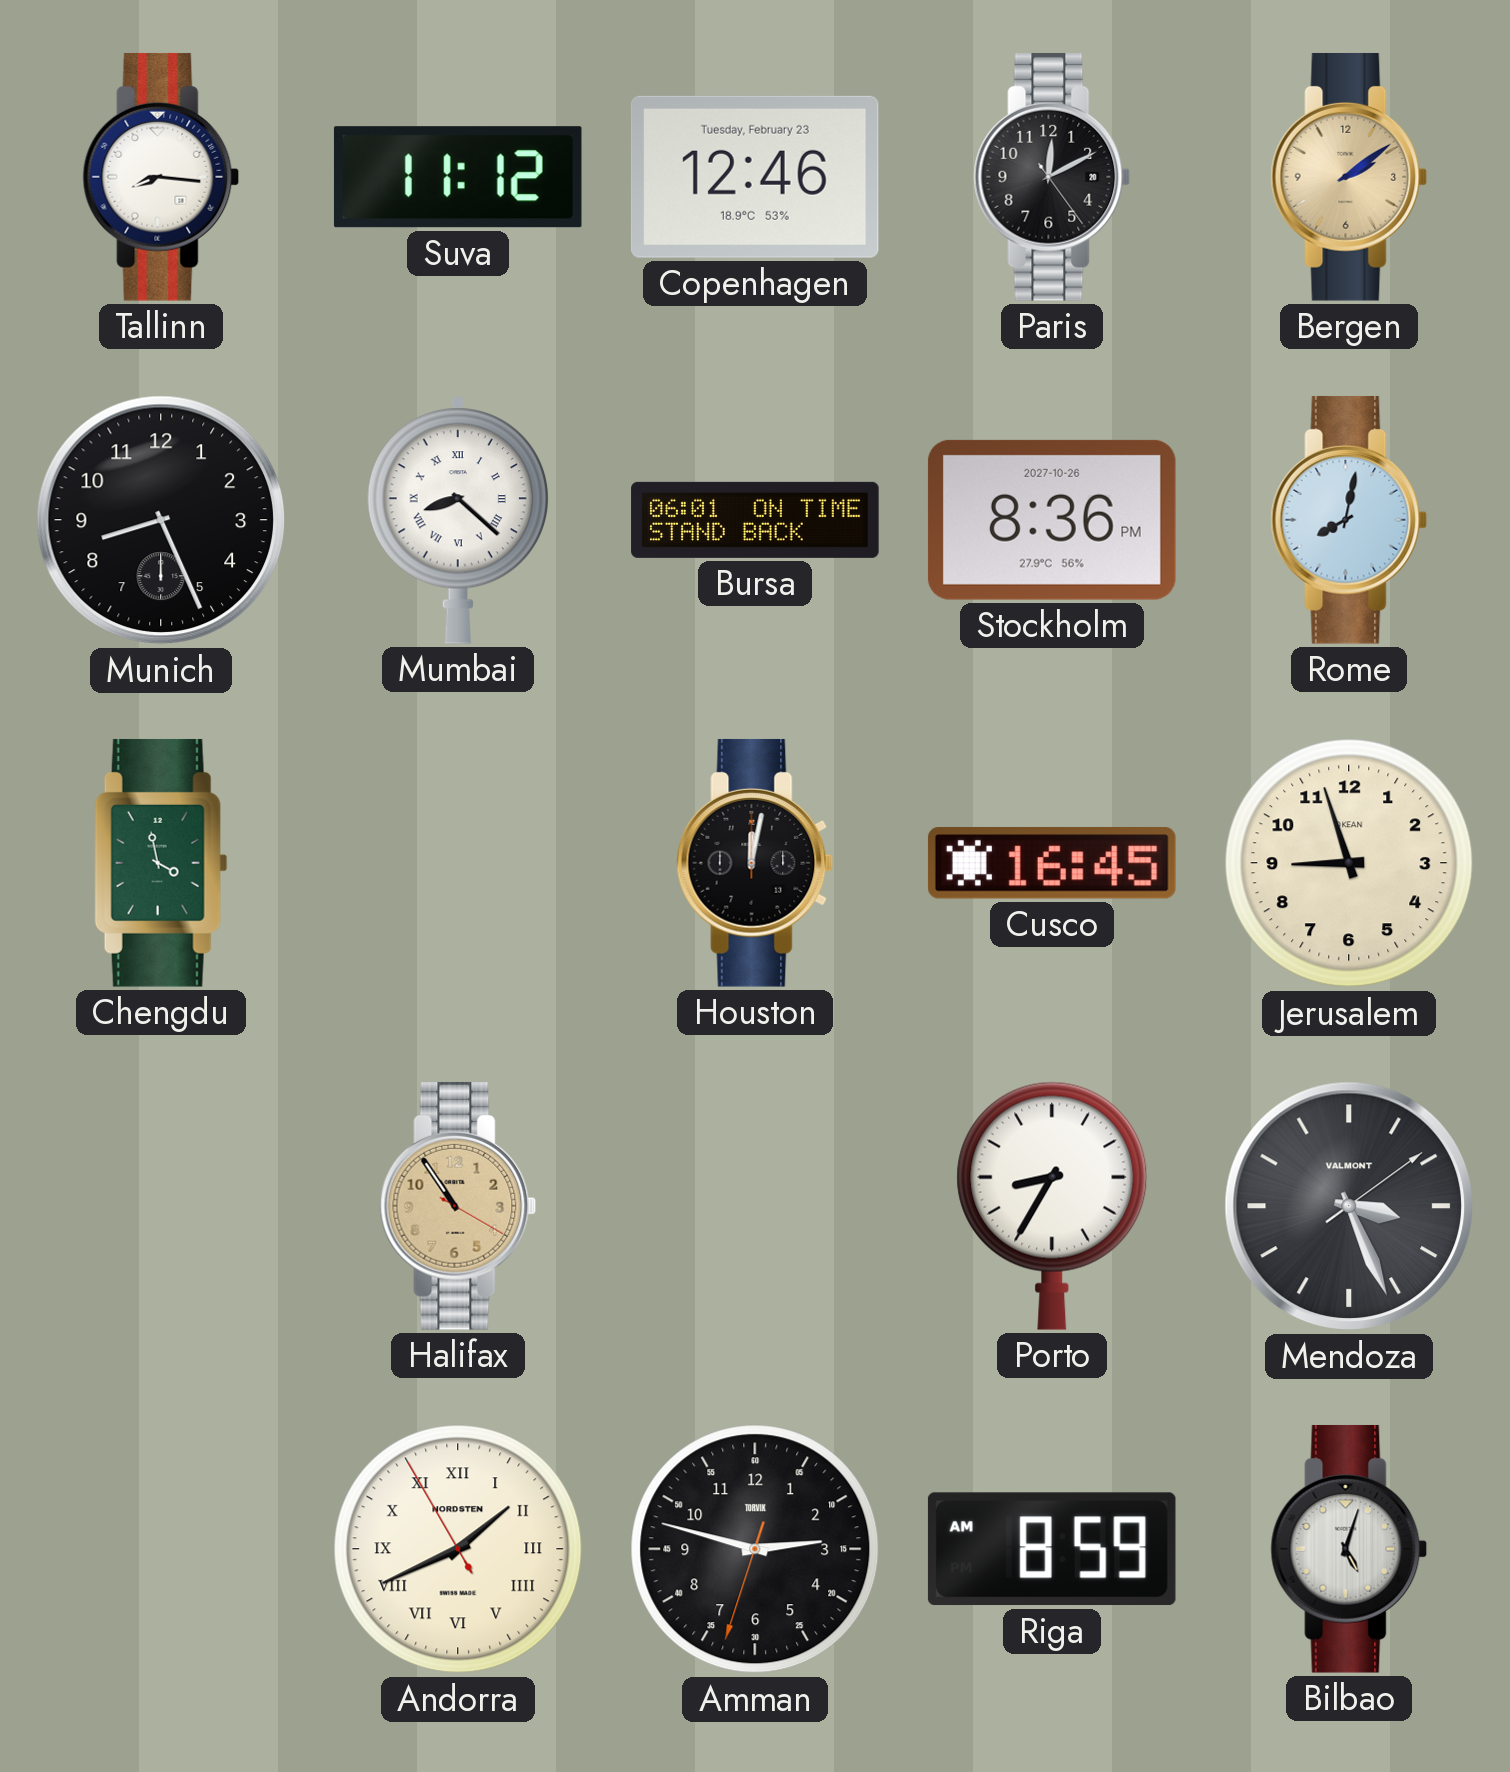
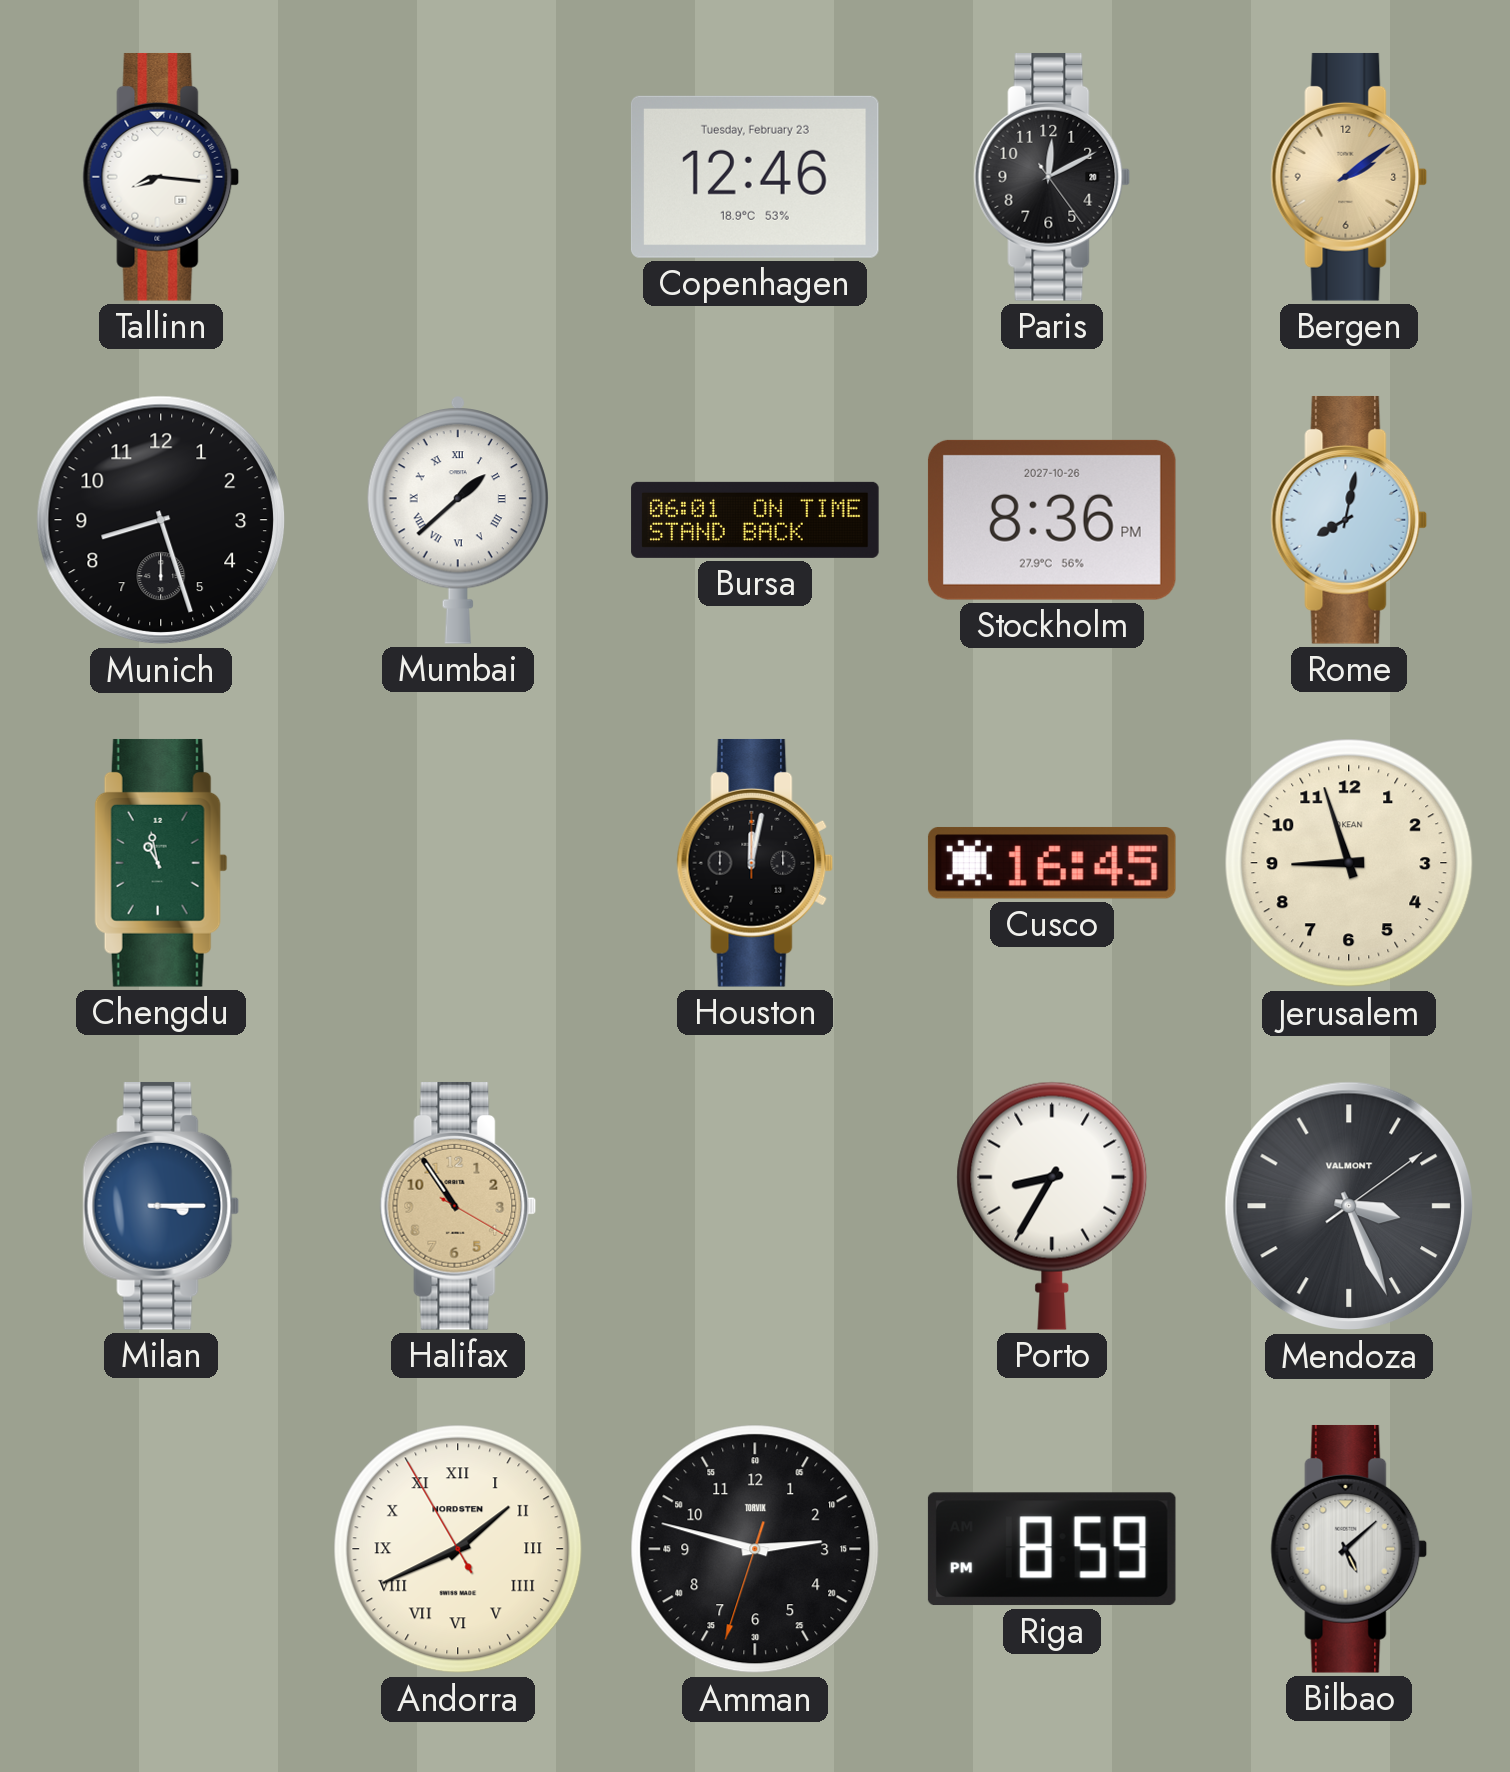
Suva: 11:12 -> none
Munich: 8:26 -> 8:27
Mumbai: 8:22 -> 1:38
Chengdu: 3:58 -> 10:58
Milan: none -> 3:15
Riga: 8:59 AM -> 8:59 PM
Bilbao: 5:03 -> 5:08
